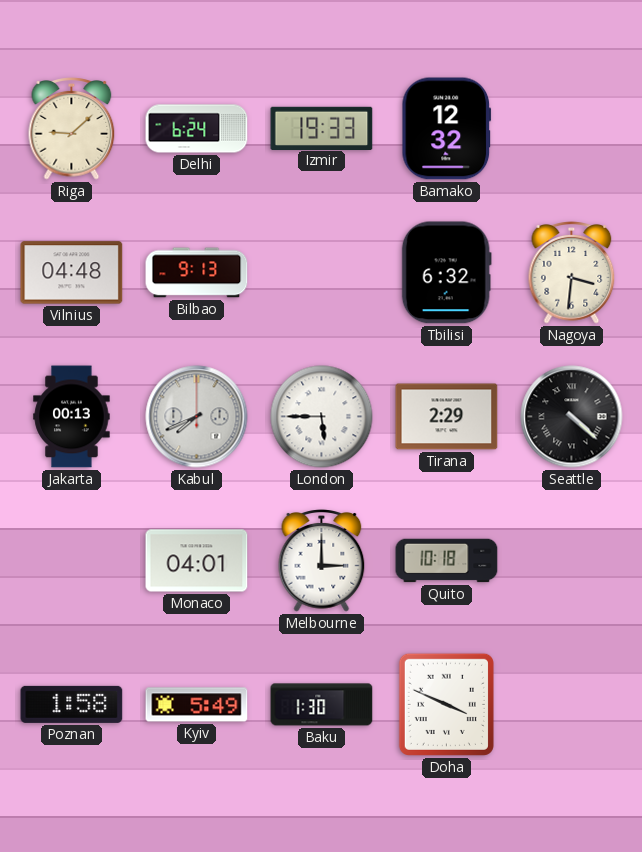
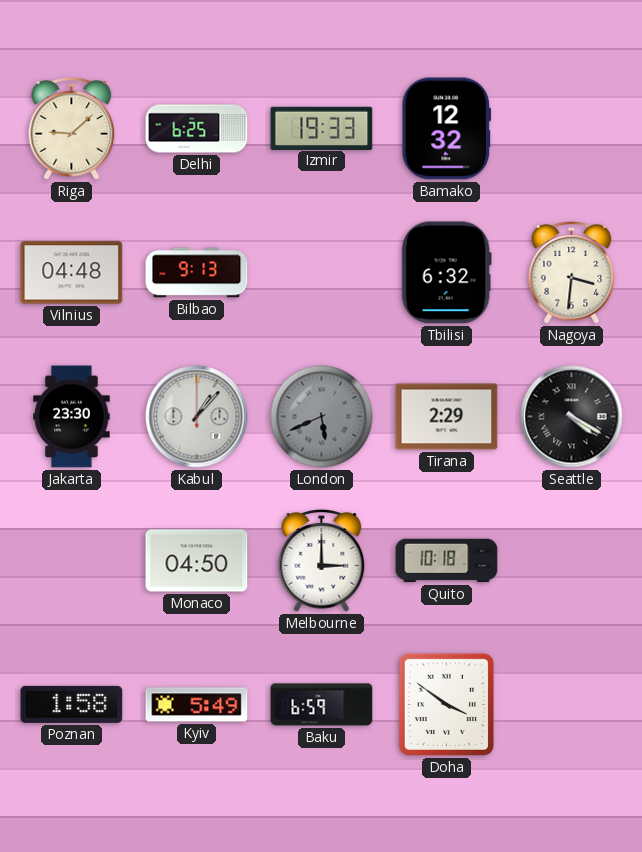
Delhi: 6:24 -> 6:25
Jakarta: 00:13 -> 23:30
Kabul: 7:41 -> 1:07
London: 5:45 -> 5:41
London dial: white -> grey
Seattle: 4:22 -> 4:20
Monaco: 04:01 -> 04:50
Baku: 1:30 -> 6:59
Doha: 3:49 -> 3:51
